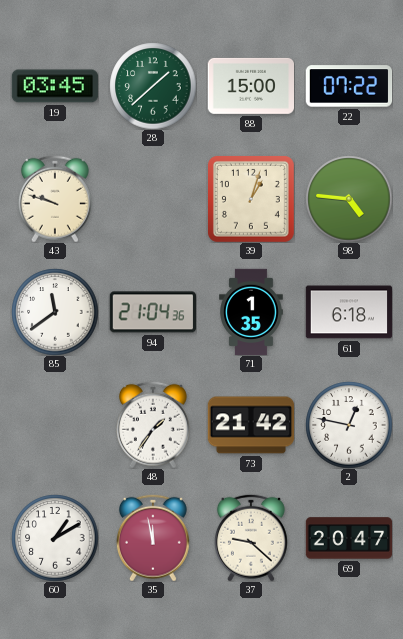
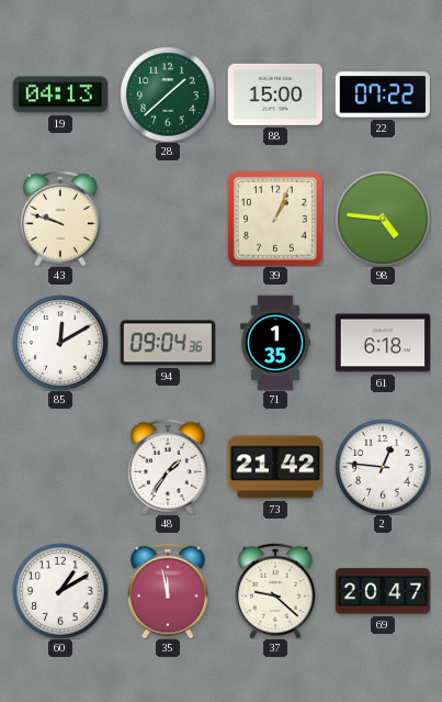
19: 03:45 -> 04:13
39: 1:03 -> 1:04
85: 11:39 -> 12:10
94: 21:04 -> 09:04
2: 12:47 -> 12:46
